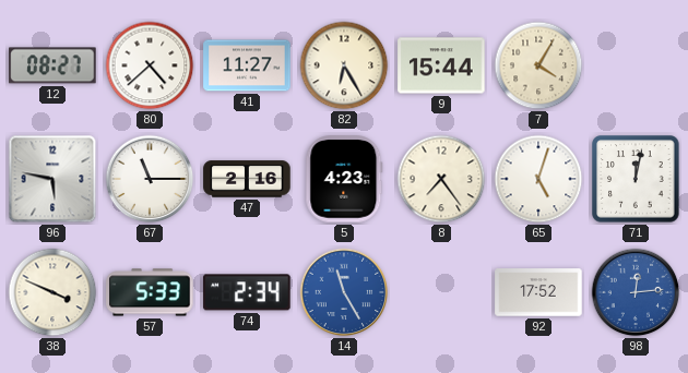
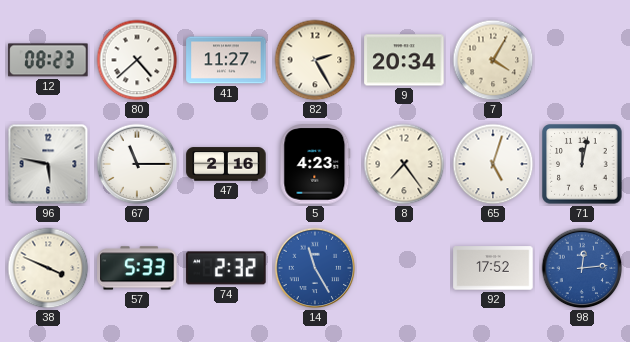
12: 08:27 -> 08:23
82: 6:25 -> 2:25
9: 15:44 -> 20:34
74: 2:34 -> 2:32
